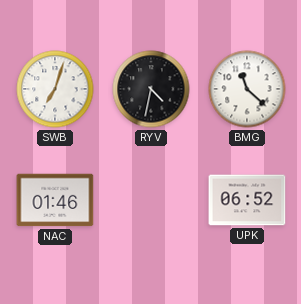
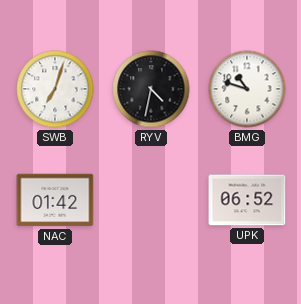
BMG: 11:22 -> 10:48
NAC: 01:46 -> 01:42
